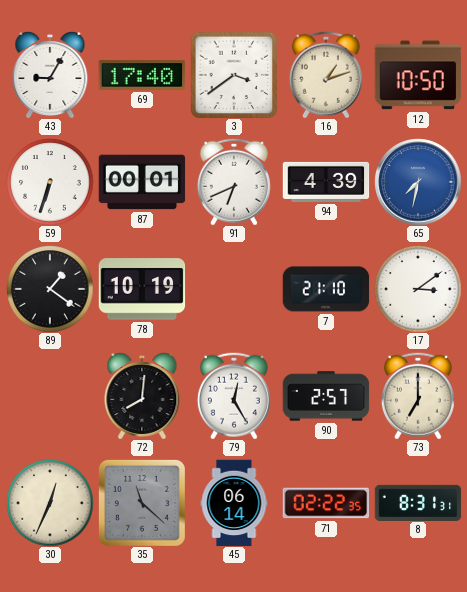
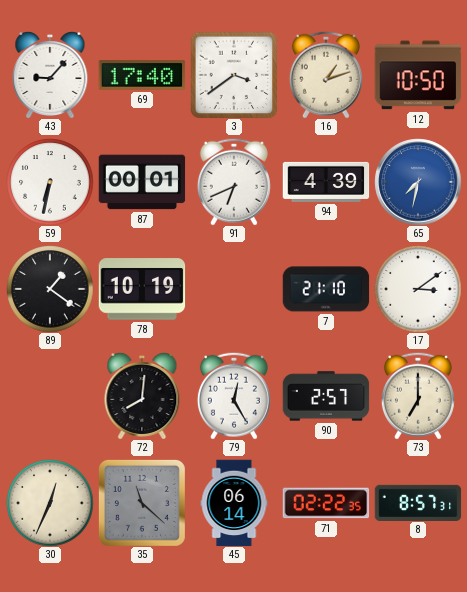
43: 9:05 -> 9:07
59: 6:33 -> 6:32
8: 8:31 -> 8:57
